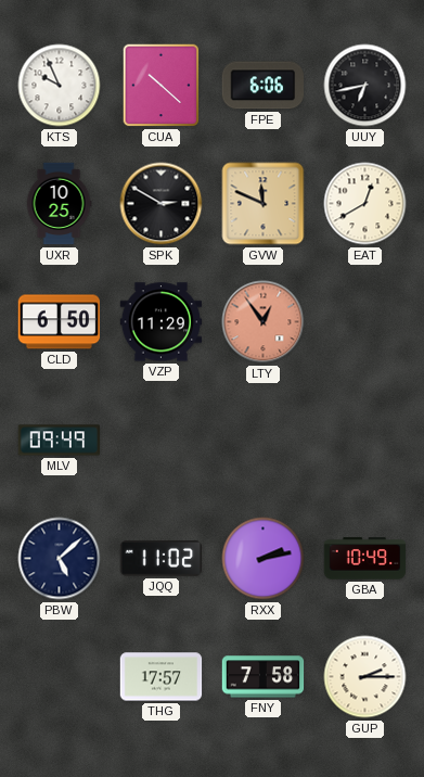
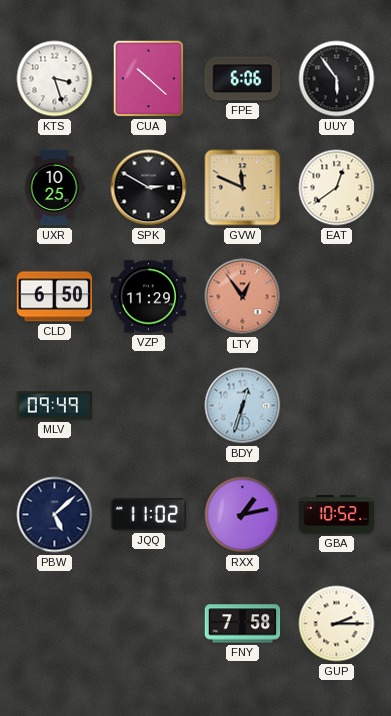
KTS: 9:56 -> 3:27
UUY: 6:43 -> 5:54
EAT: 12:40 -> 12:39
BDY: none -> 12:33
RXX: 2:13 -> 1:13
GBA: 10:49 -> 10:52
THG: 17:57 -> none
